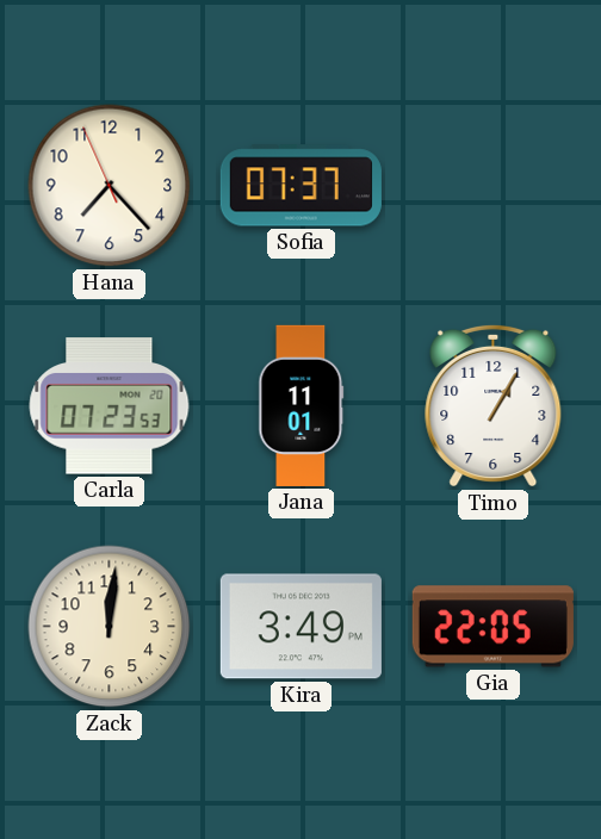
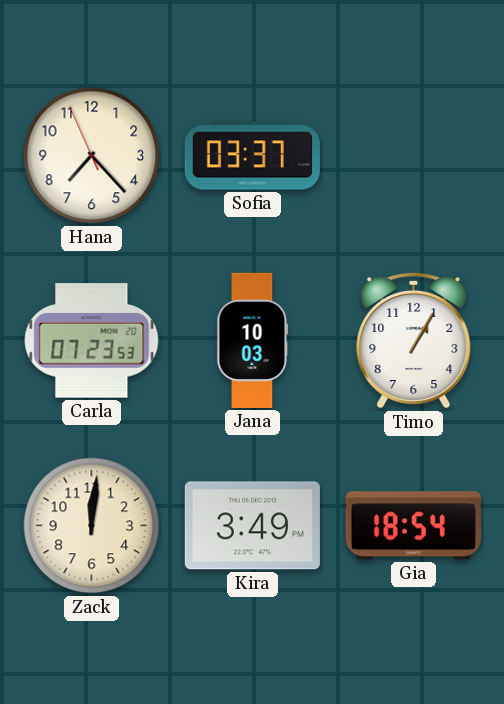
Sofia: 07:37 -> 03:37
Jana: 11:01 -> 10:03
Gia: 22:05 -> 18:54
